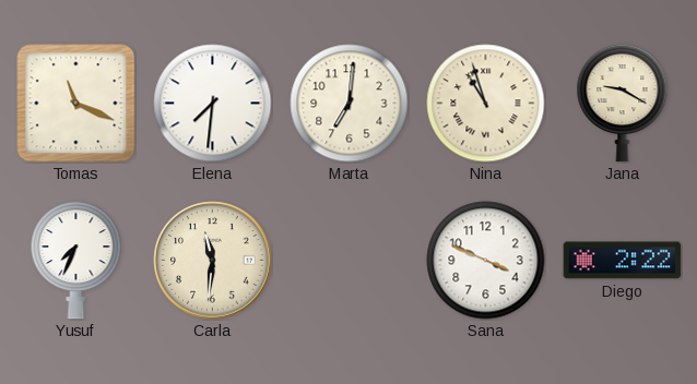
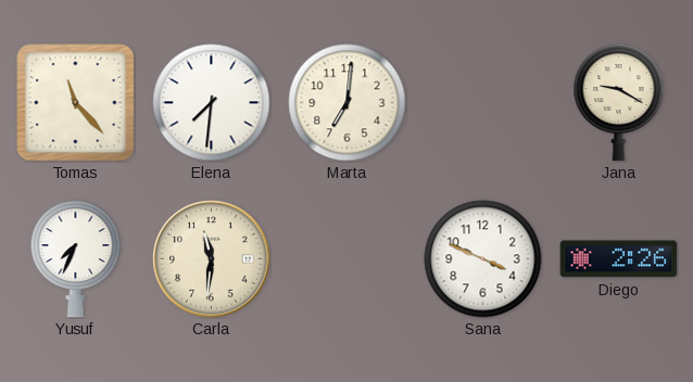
Tomas: 11:19 -> 11:23
Nina: 10:57 -> none
Diego: 2:22 -> 2:26
